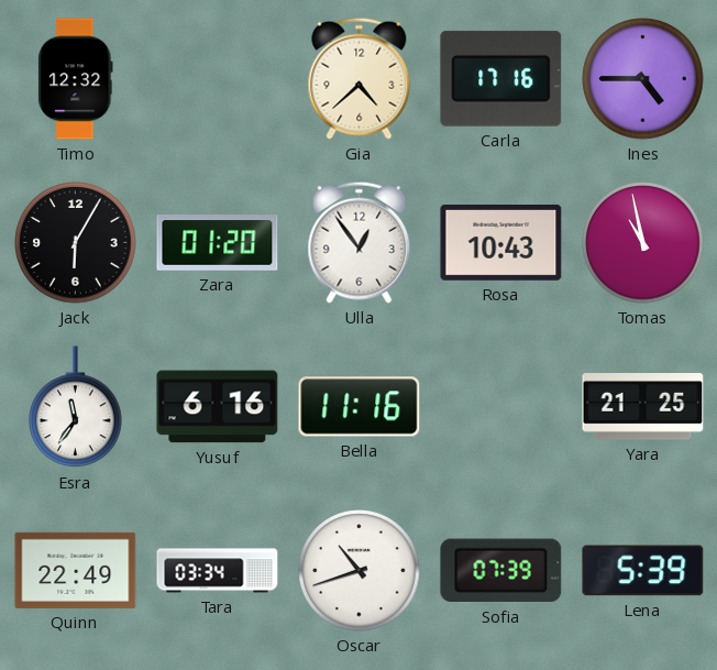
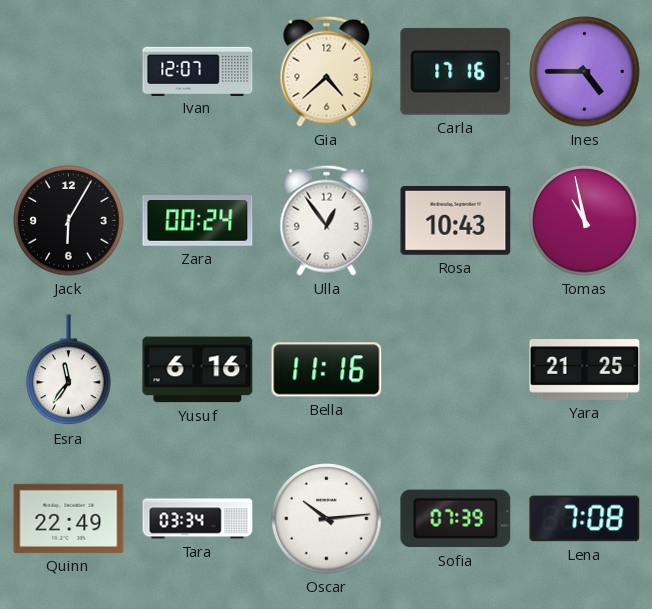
Timo: 12:32 -> none
Ivan: none -> 12:07
Zara: 01:20 -> 00:24
Oscar: 10:42 -> 10:14
Lena: 5:39 -> 7:08
